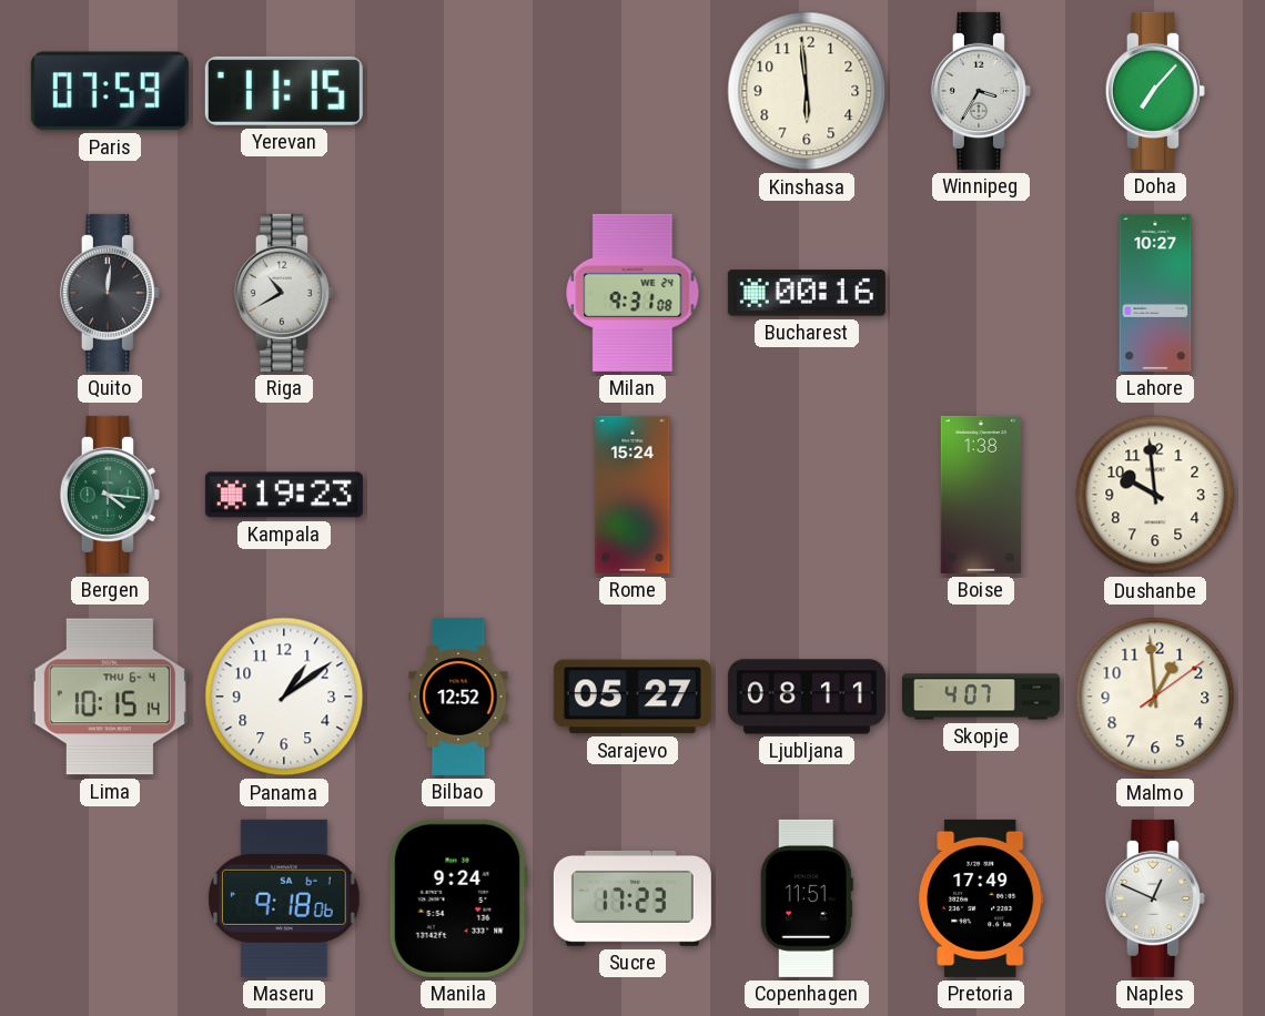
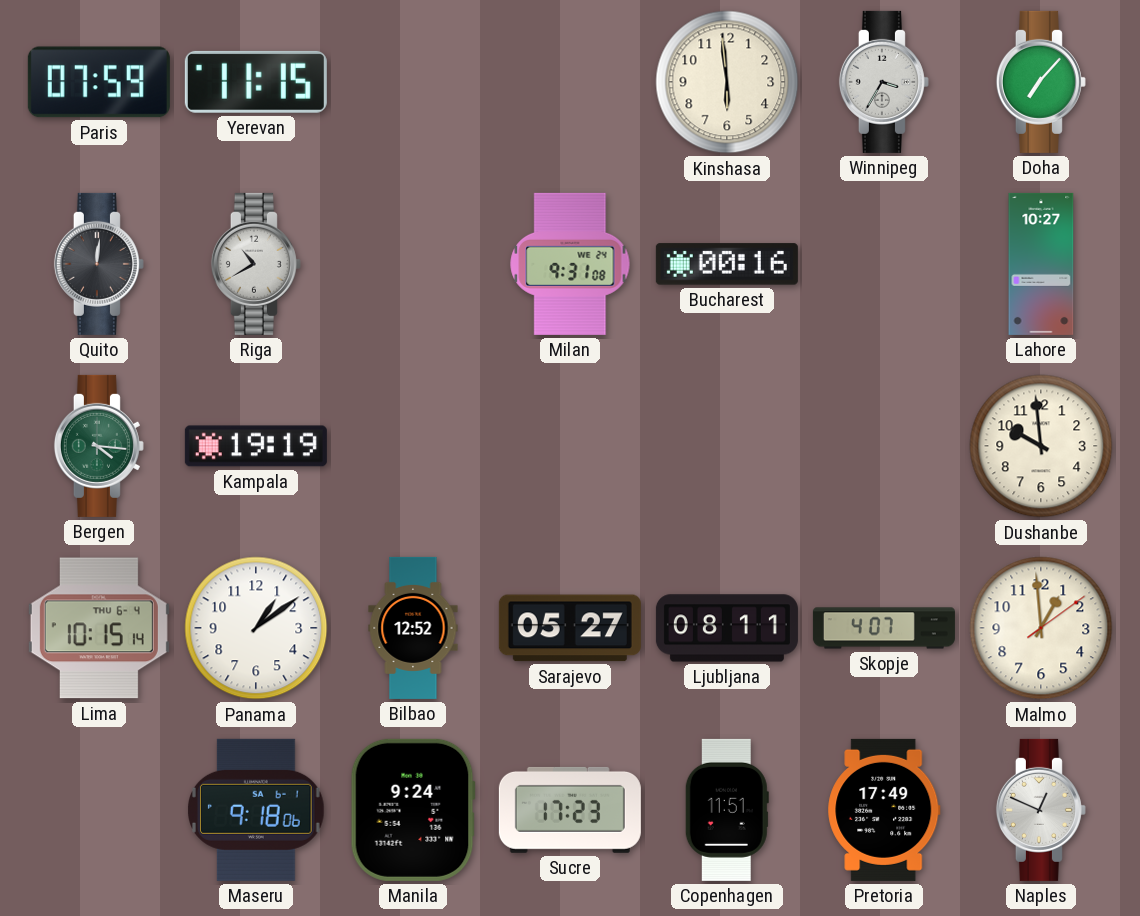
Kampala: 19:23 -> 19:19
Rome: 15:24 -> none
Boise: 1:38 -> none
